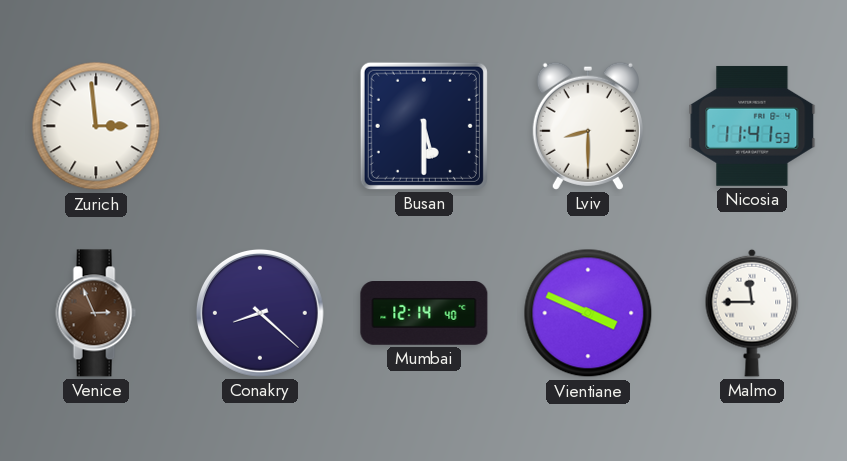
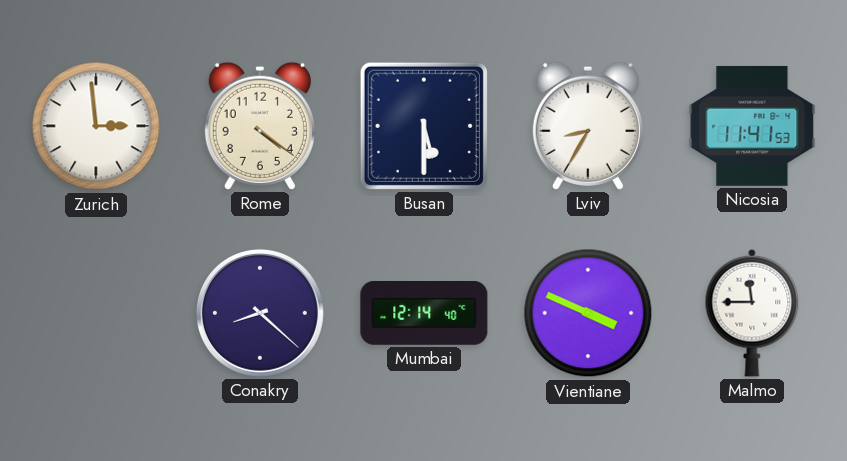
Rome: none -> 4:21
Lviv: 8:30 -> 8:35
Venice: 2:56 -> none
